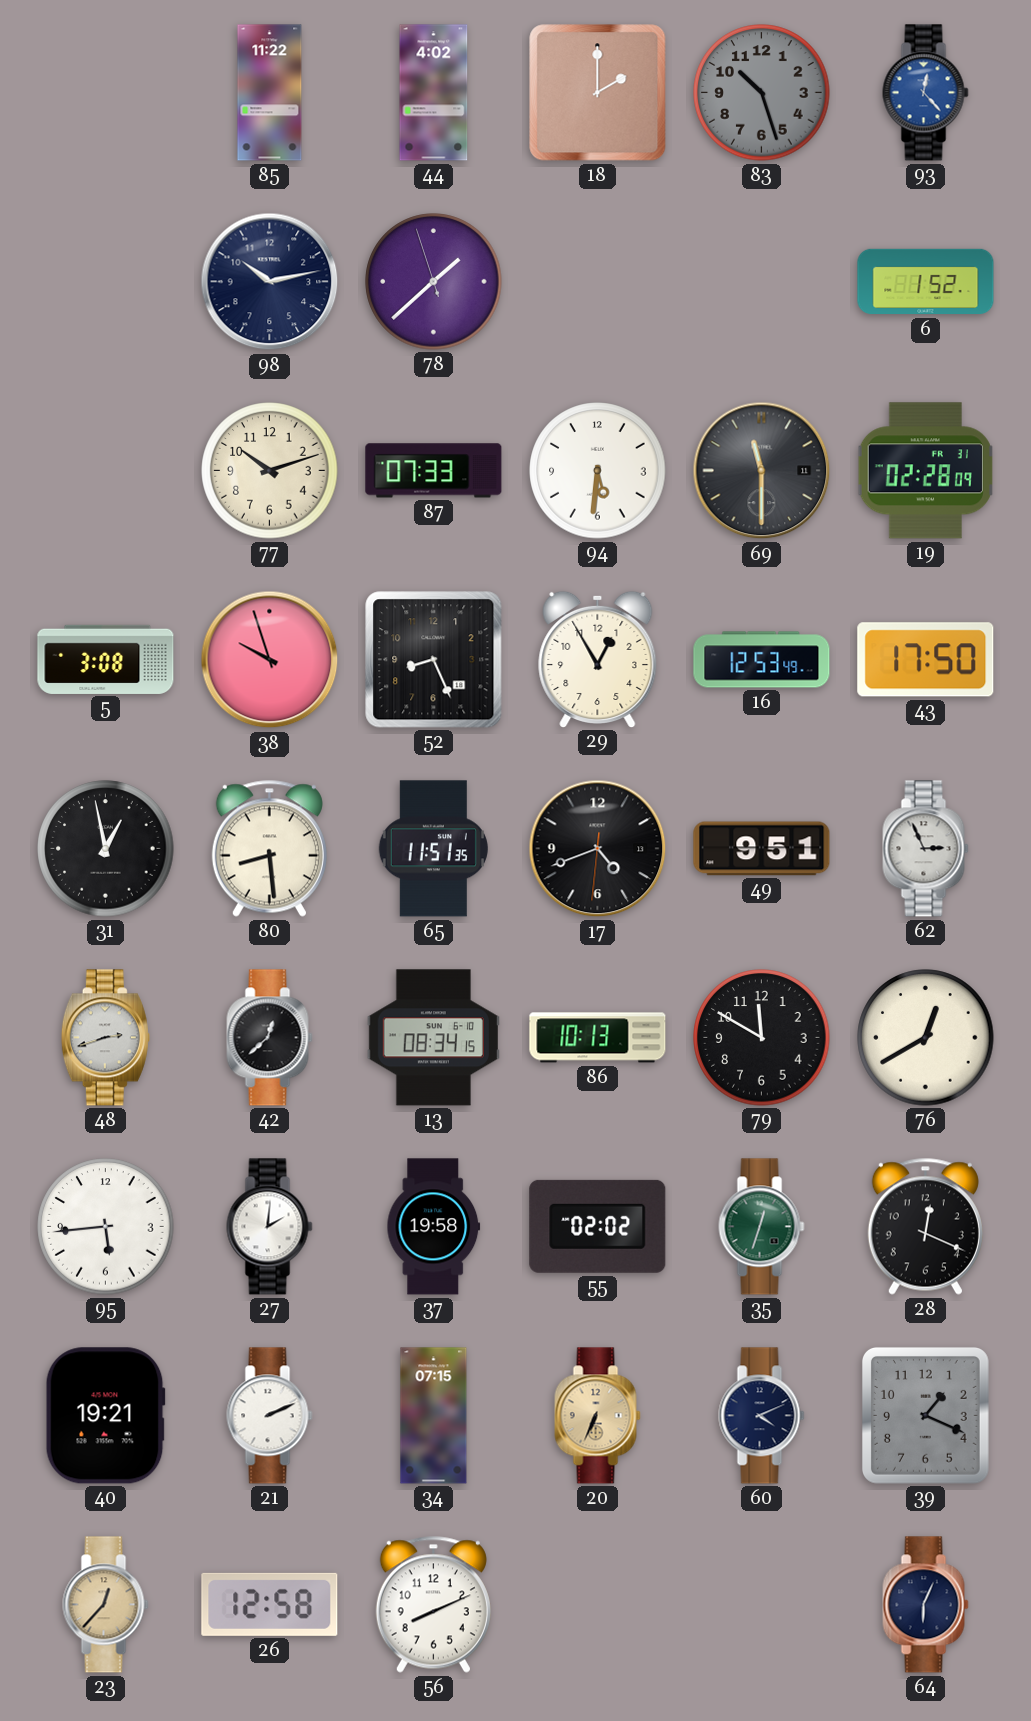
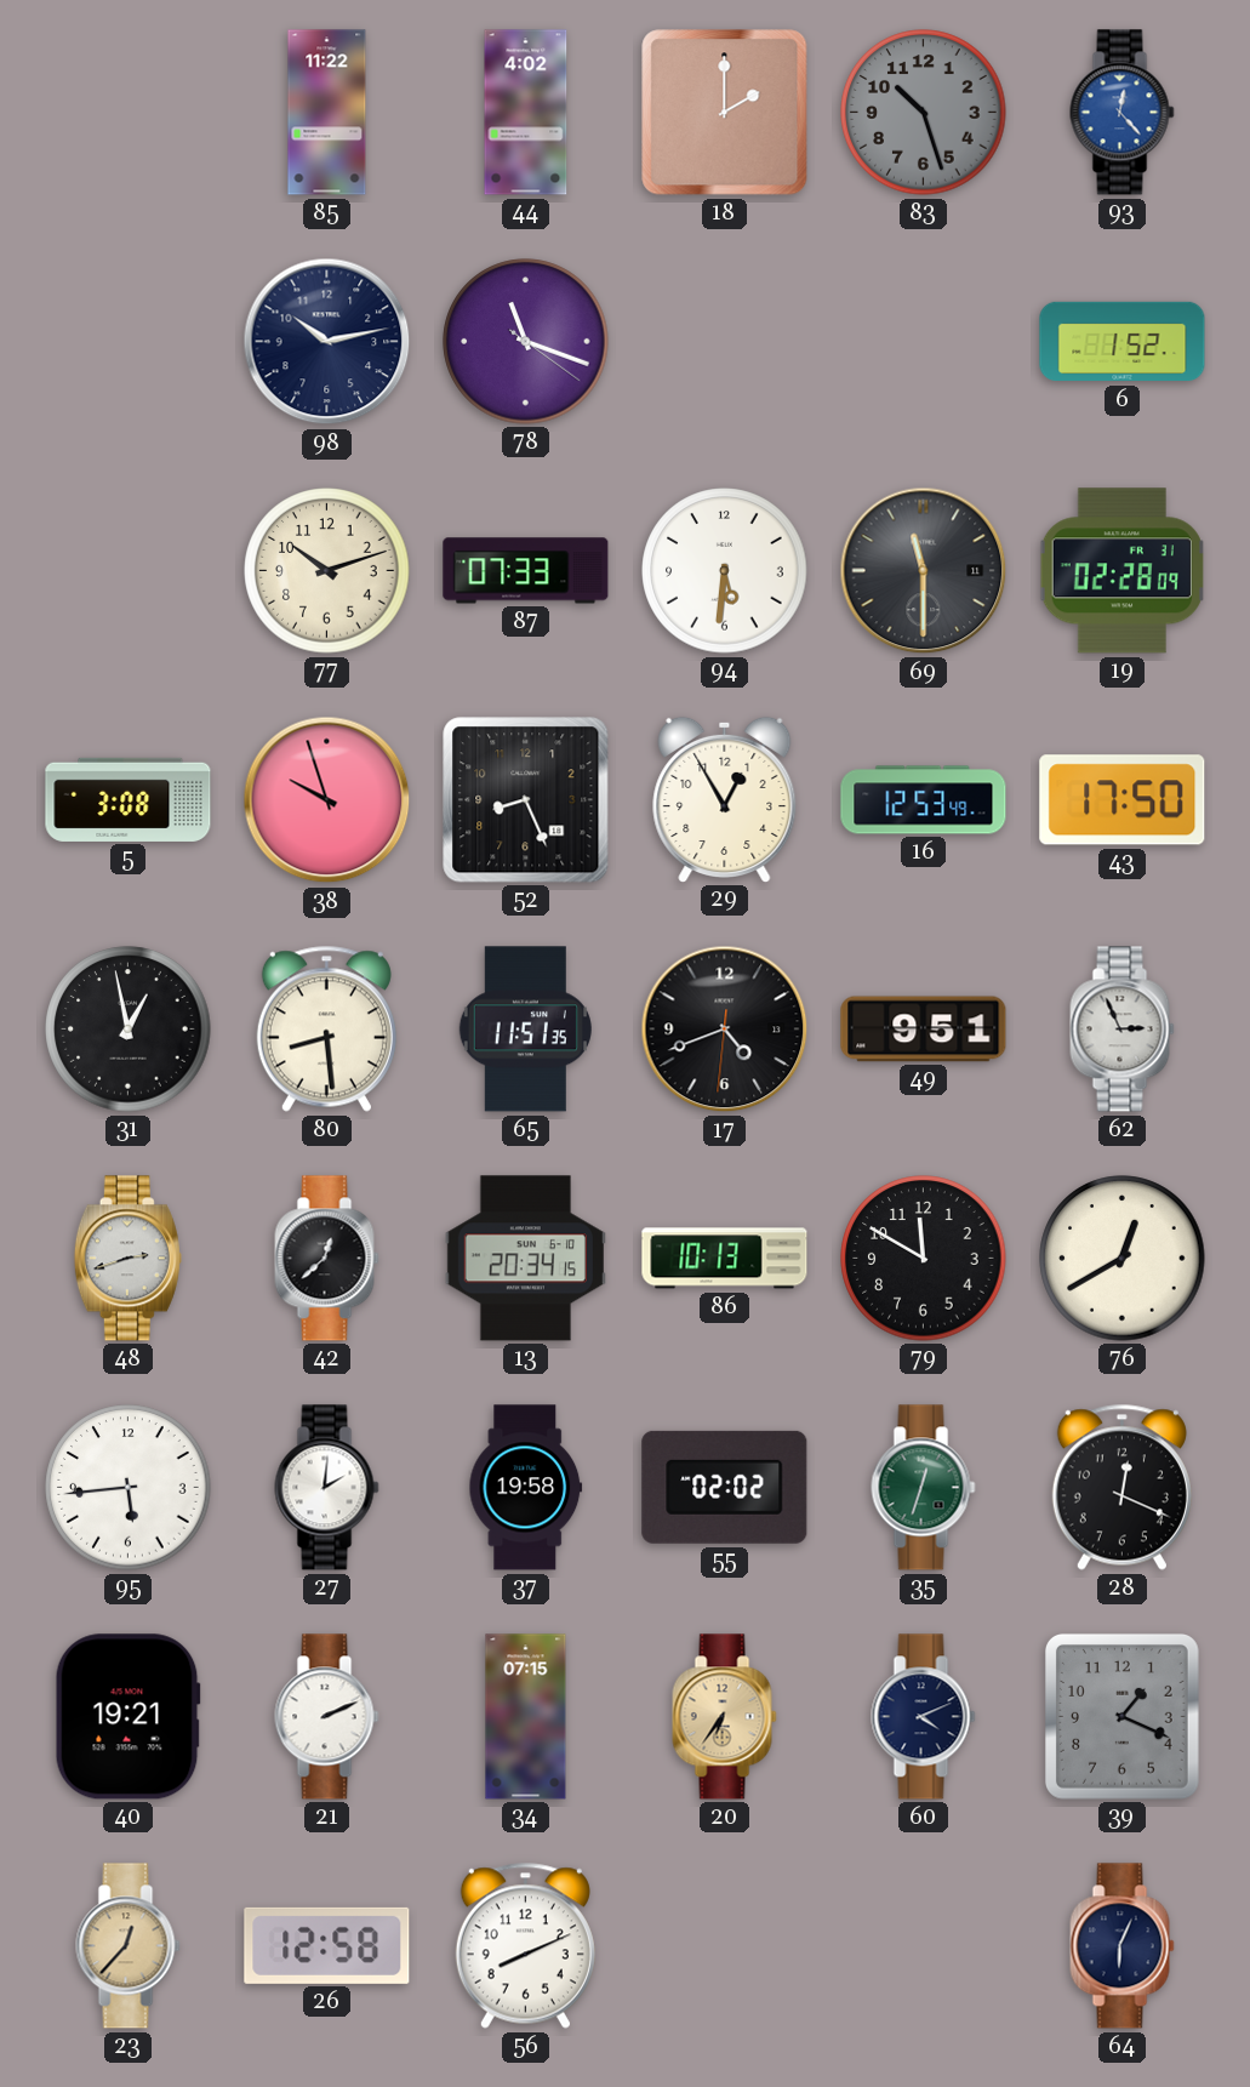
78: 1:37 -> 11:18
13: 08:34 -> 20:34
20: 6:34 -> 6:36
